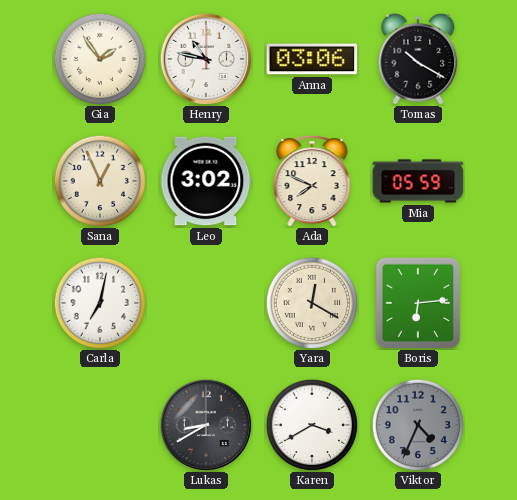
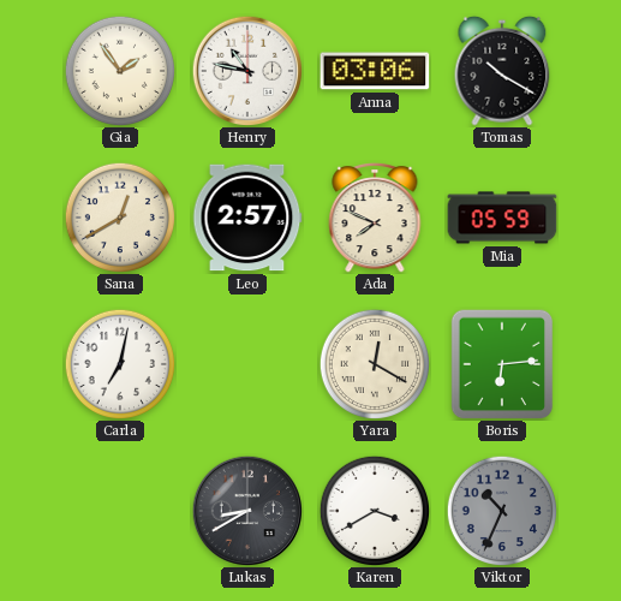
Sana: 12:56 -> 12:40
Leo: 3:02 -> 2:57
Viktor: 4:34 -> 10:34
